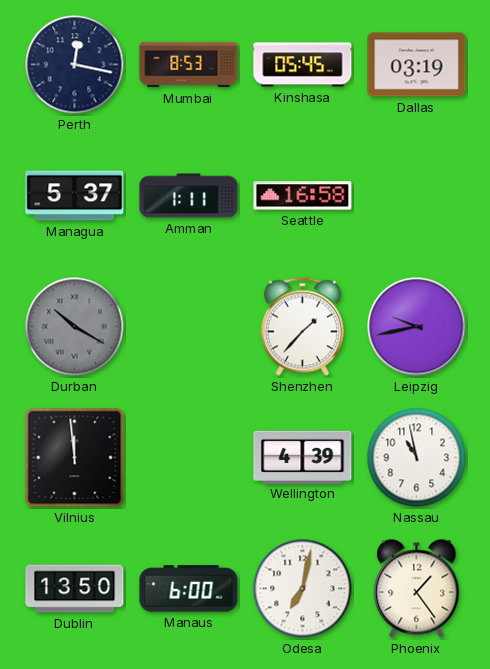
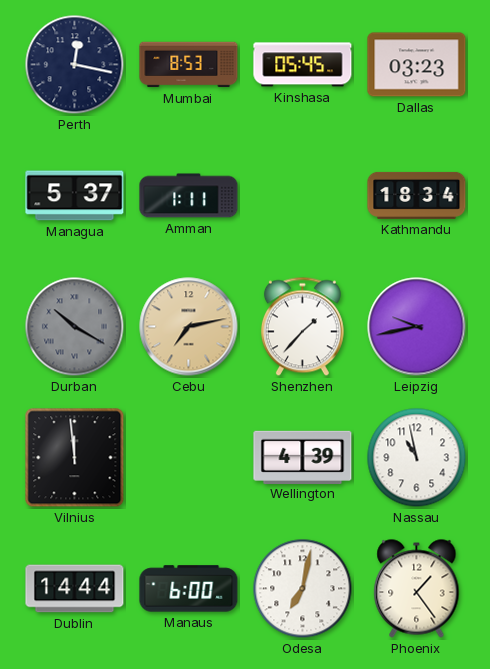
Dallas: 03:19 -> 03:23
Seattle: 16:58 -> none
Kathmandu: none -> 18:34
Cebu: none -> 7:13
Dublin: 13:50 -> 14:44
